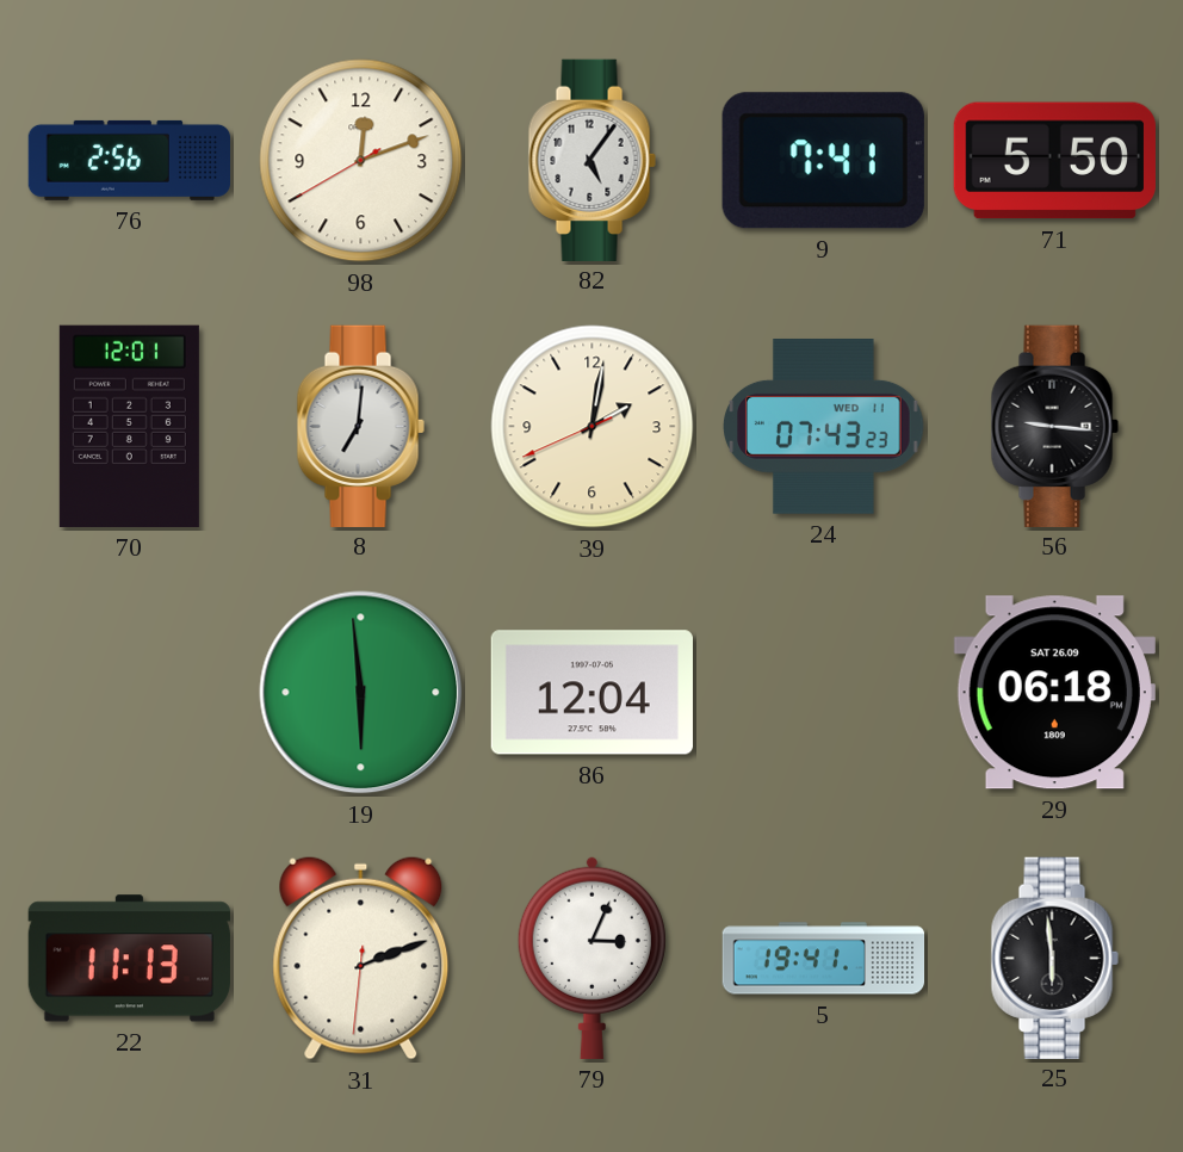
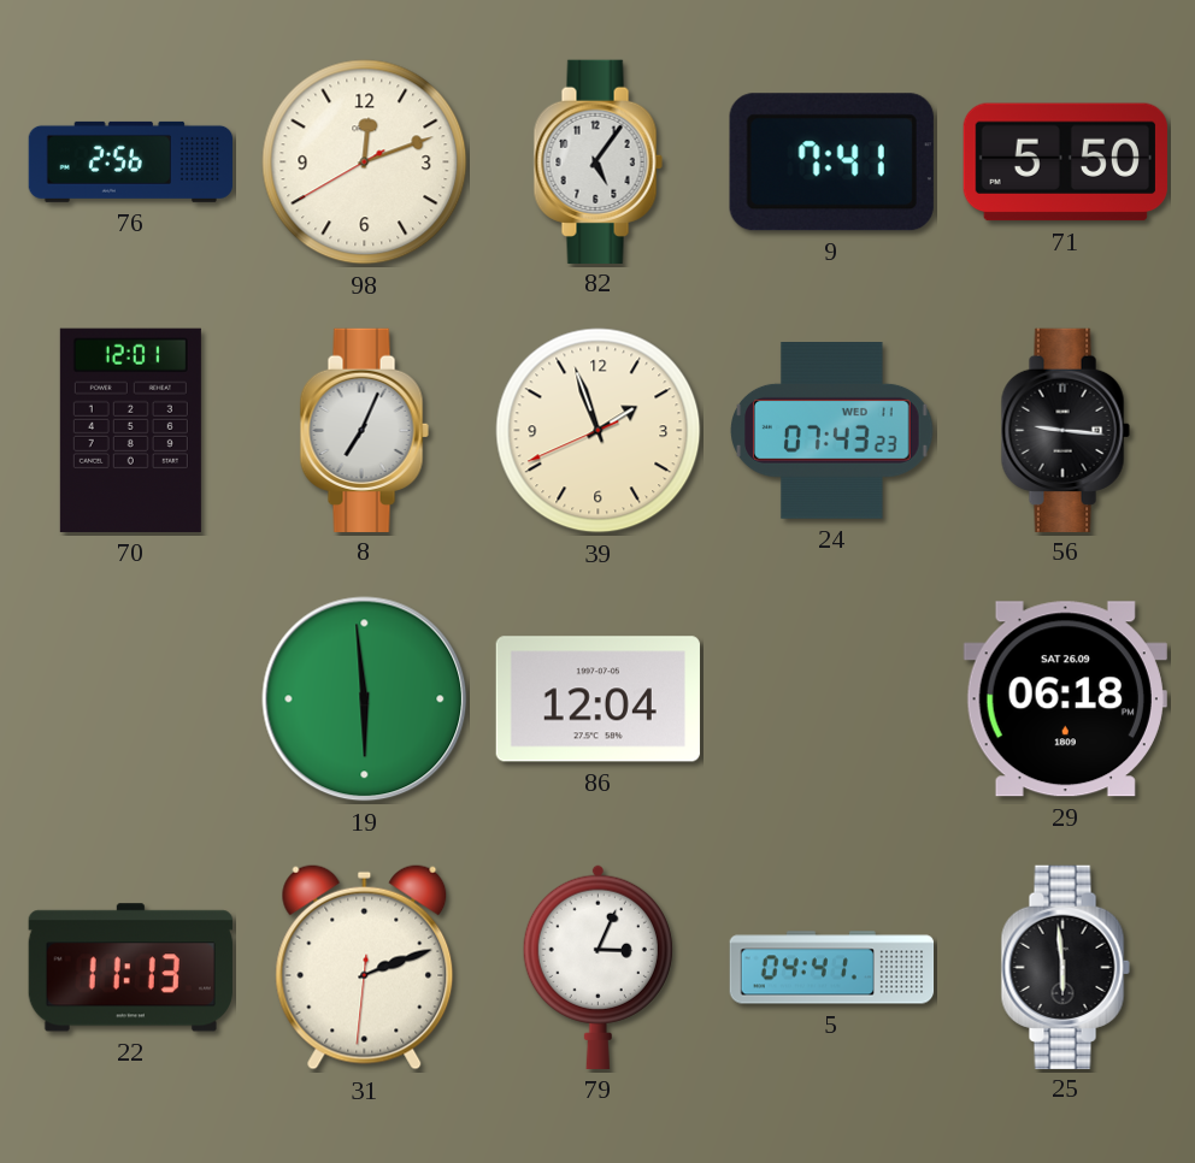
8: 7:01 -> 7:04
39: 2:01 -> 1:56
5: 19:41 -> 04:41
